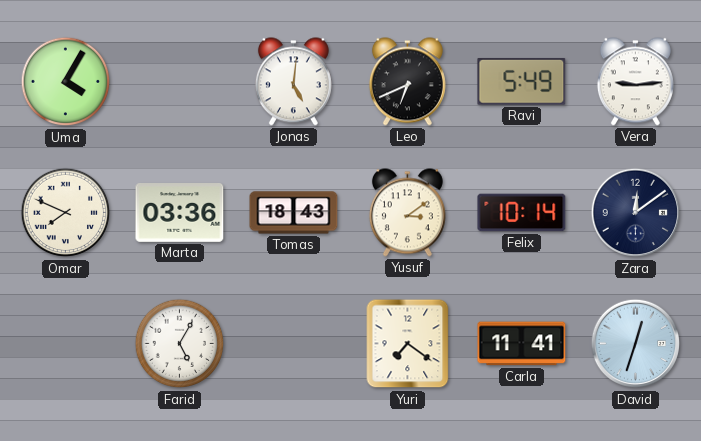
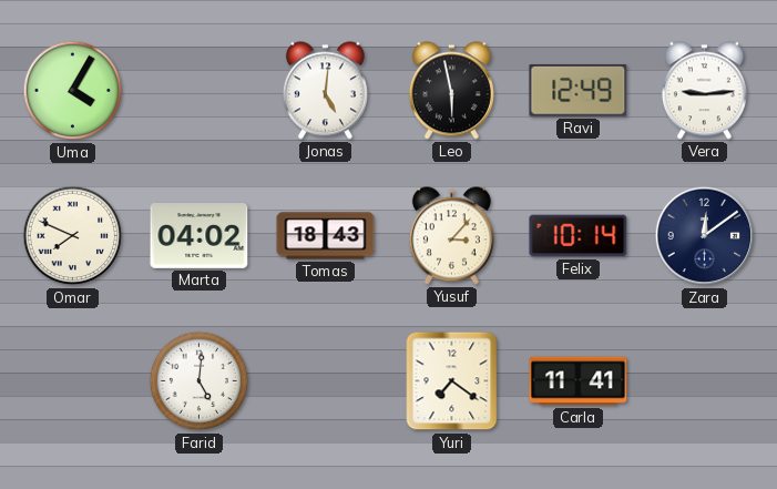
Leo: 6:41 -> 5:58
Ravi: 5:49 -> 12:49
Marta: 03:36 -> 04:02
Yusuf: 3:09 -> 3:07
Farid: 5:05 -> 5:01
David: 12:33 -> none
